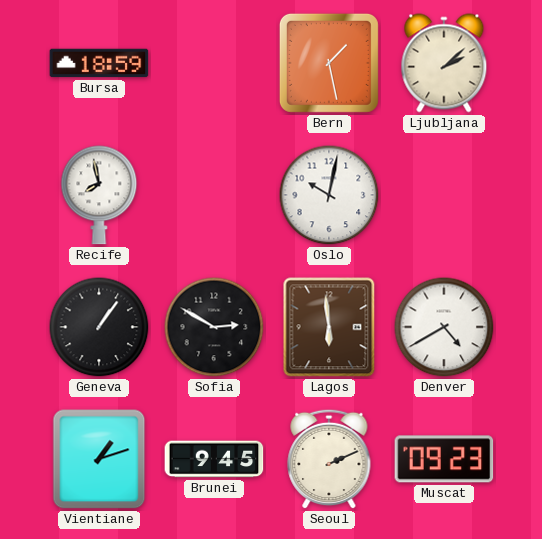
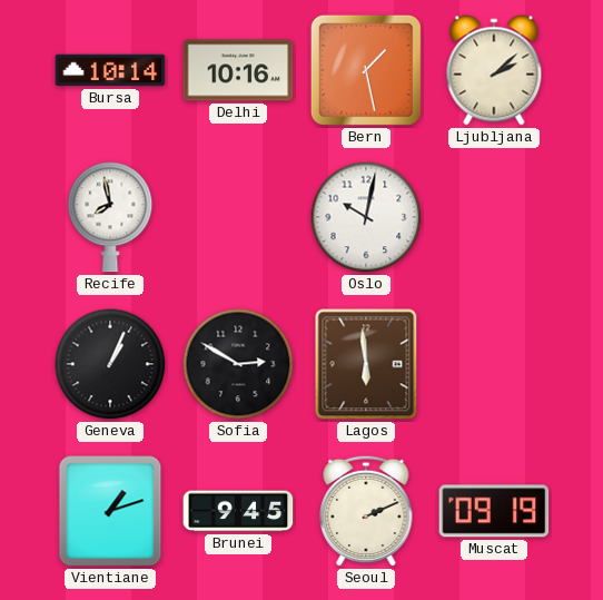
Bursa: 18:59 -> 10:14
Delhi: none -> 10:16
Geneva: 1:06 -> 1:04
Denver: 4:40 -> none
Muscat: 09:23 -> 09:19
